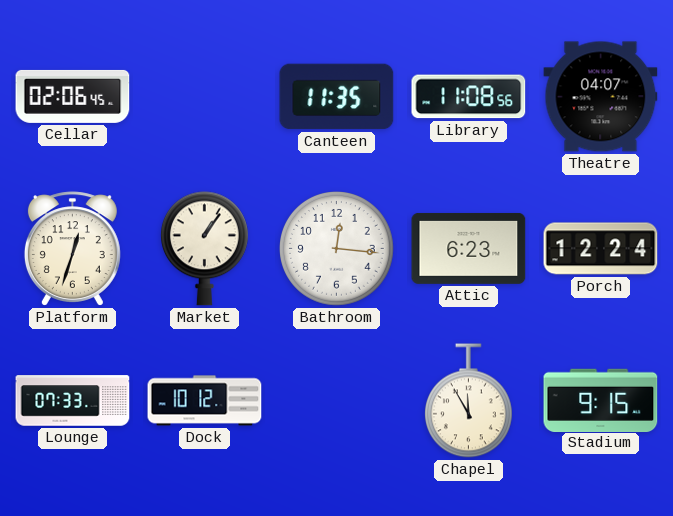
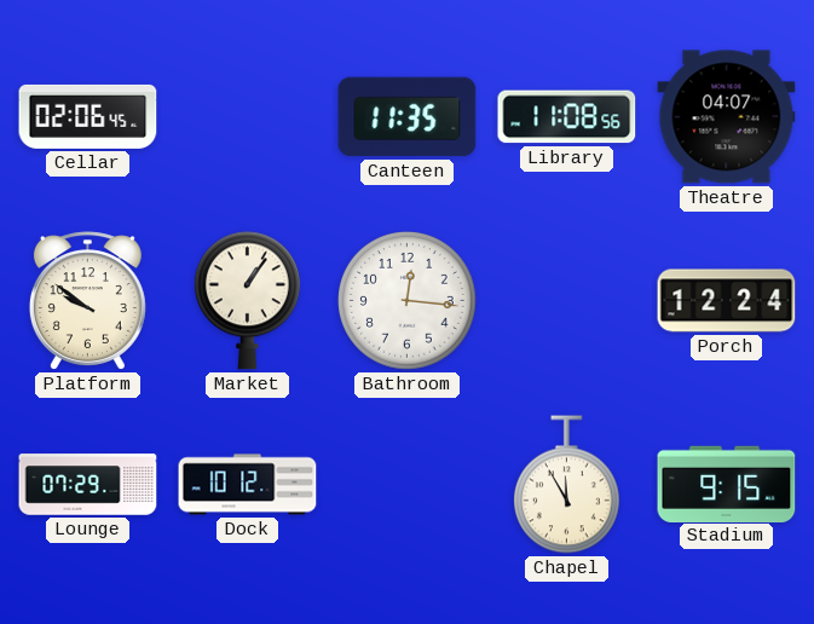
Platform: 12:33 -> 9:51
Attic: 6:23 -> none
Lounge: 07:33 -> 07:29
